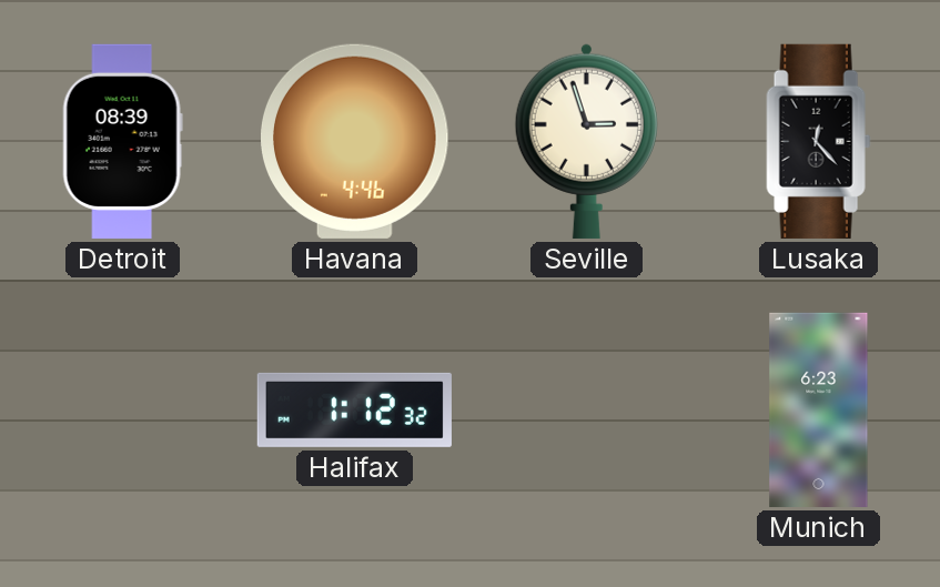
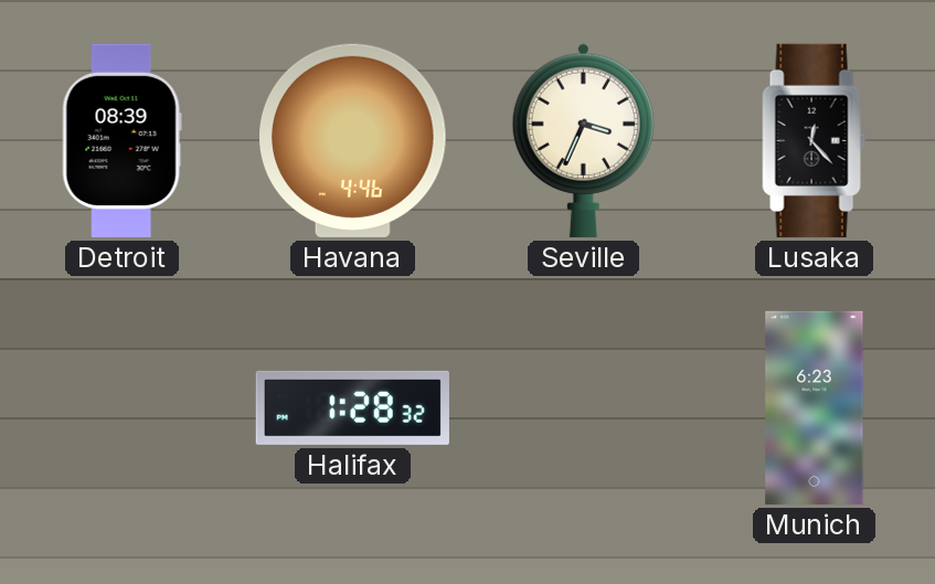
Seville: 2:57 -> 3:34
Halifax: 1:12 -> 1:28
